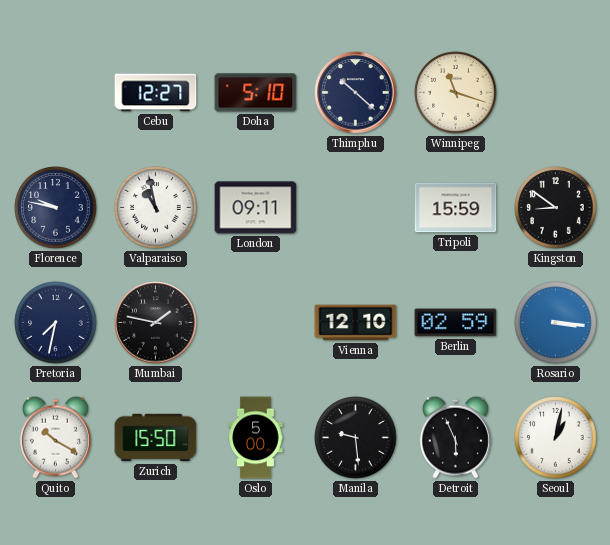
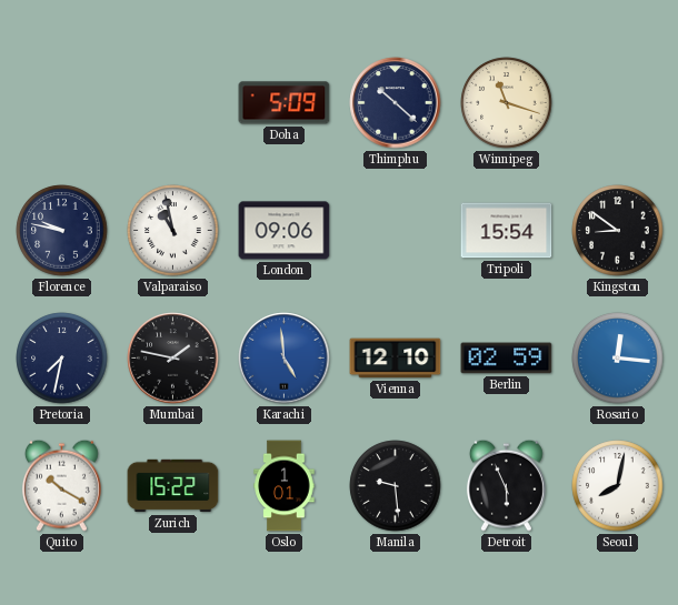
Cebu: 12:27 -> none
Doha: 5:10 -> 5:09
London: 09:11 -> 09:06
Tripoli: 15:59 -> 15:54
Karachi: none -> 4:59
Rosario: 3:16 -> 12:16
Zurich: 15:50 -> 15:22
Oslo: 5:00 -> 1:01
Seoul: 1:02 -> 8:02
